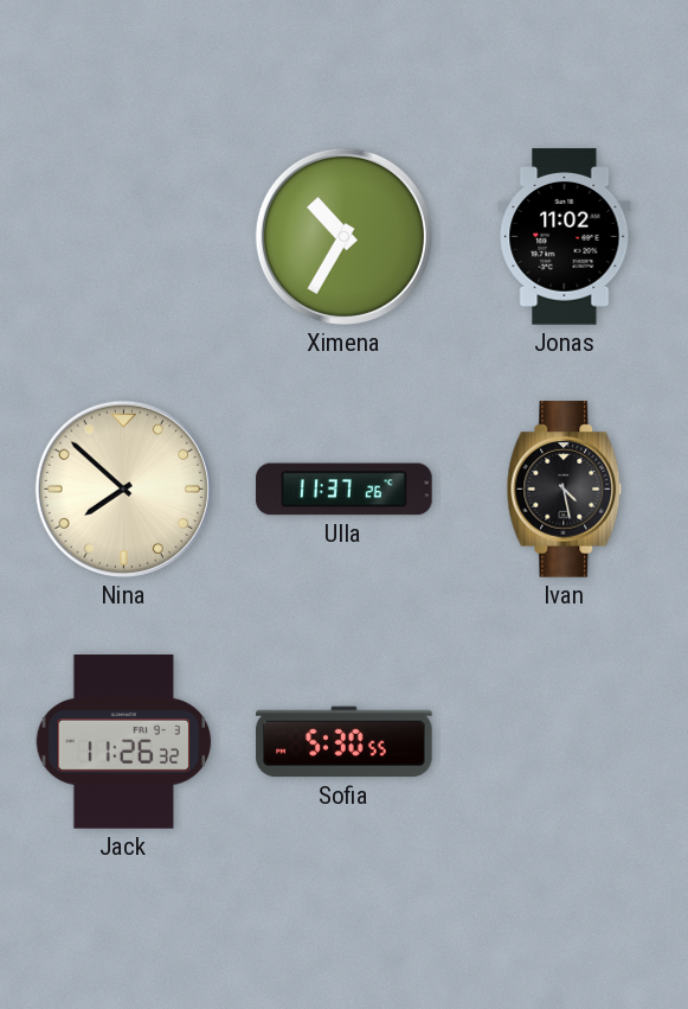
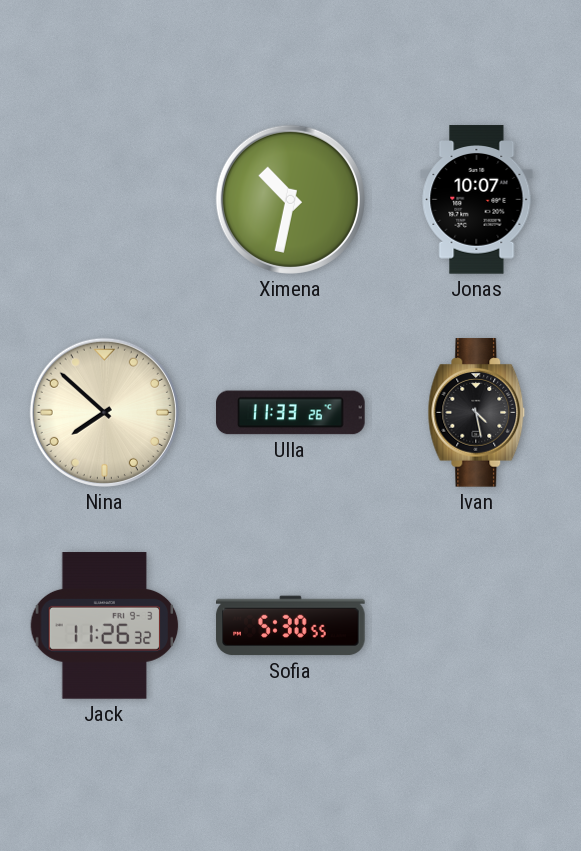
Ximena: 10:35 -> 10:32
Jonas: 11:02 -> 10:07
Ulla: 11:37 -> 11:33
